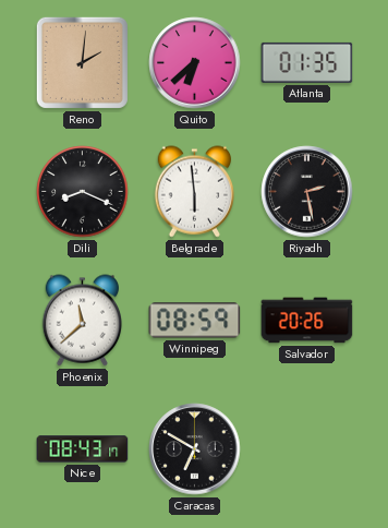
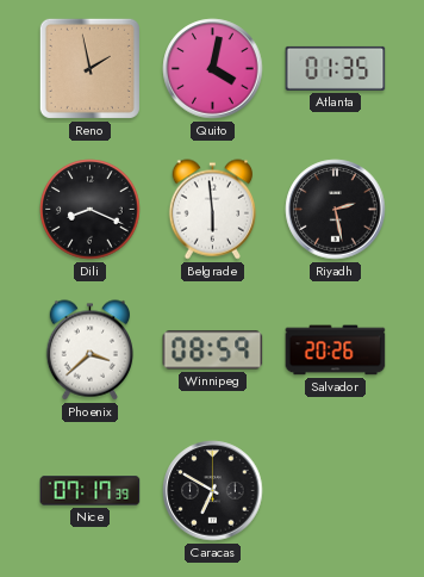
Reno: 2:01 -> 1:58
Quito: 6:38 -> 4:02
Phoenix: 11:38 -> 3:38
Nice: 08:43 -> 07:17
